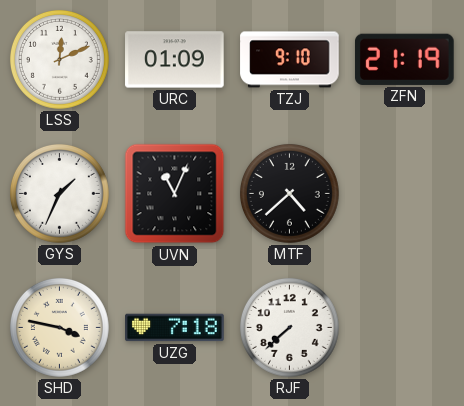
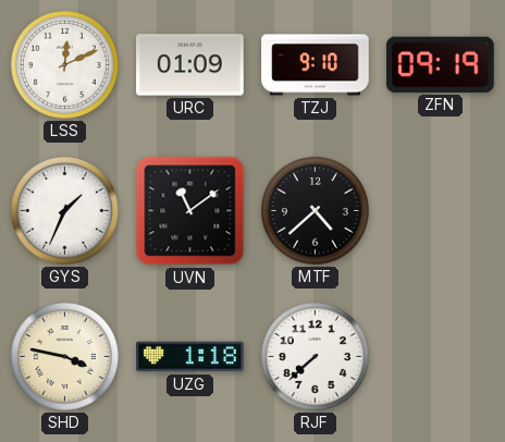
ZFN: 21:19 -> 09:19
UVN: 11:04 -> 11:09
UZG: 7:18 -> 1:18
